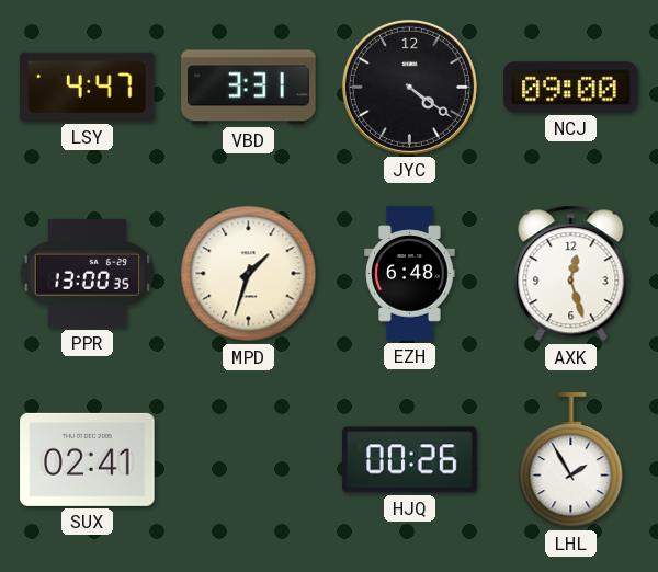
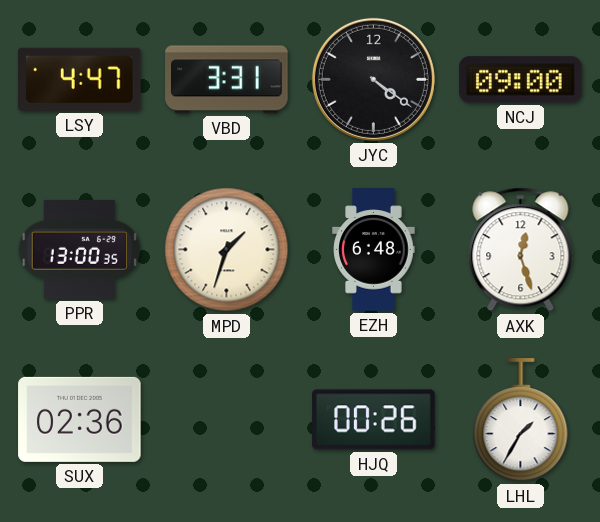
SUX: 02:41 -> 02:36
LHL: 1:55 -> 1:35
